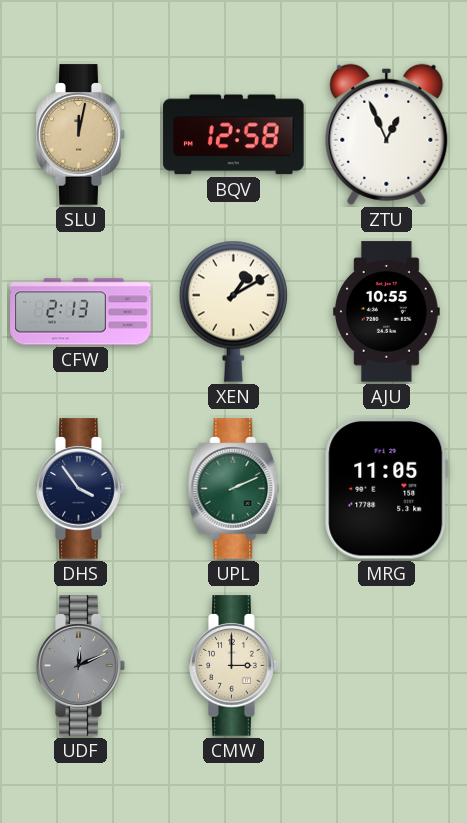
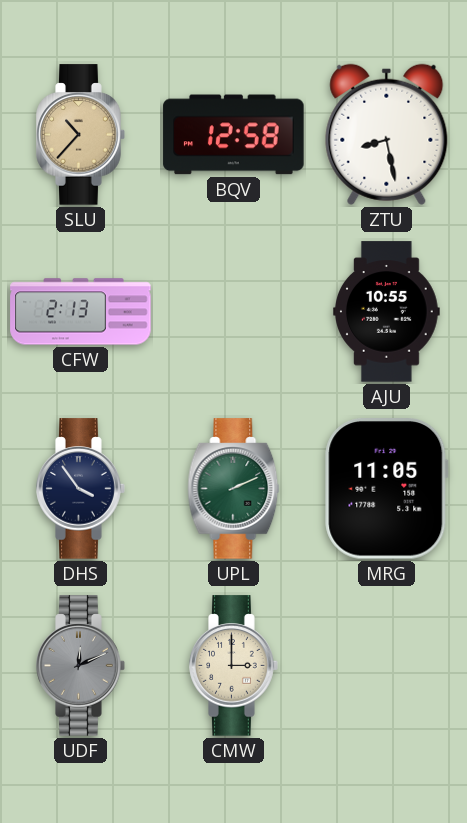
SLU: 12:02 -> 10:37
ZTU: 12:56 -> 8:28
XEN: 1:10 -> none
